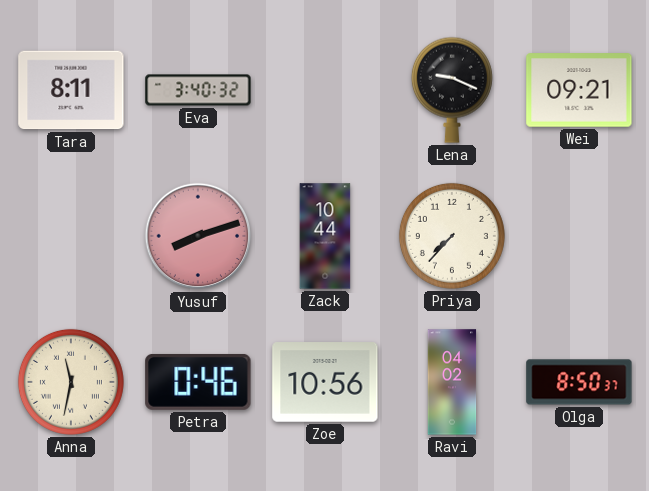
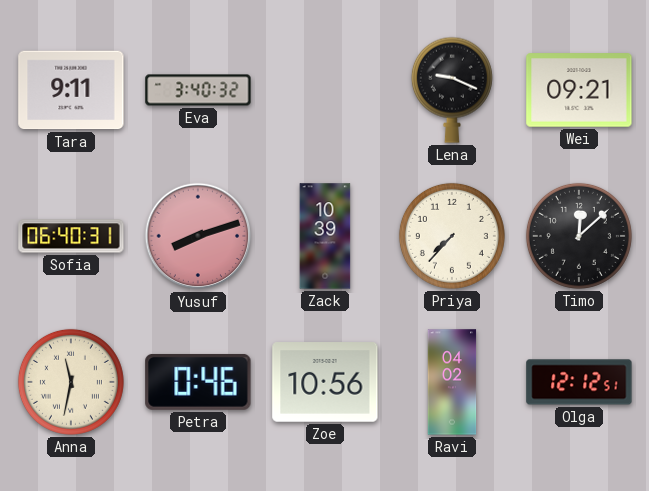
Tara: 8:11 -> 9:11
Sofia: none -> 06:40
Zack: 10:44 -> 10:39
Timo: none -> 12:08
Olga: 8:50 -> 12:12
